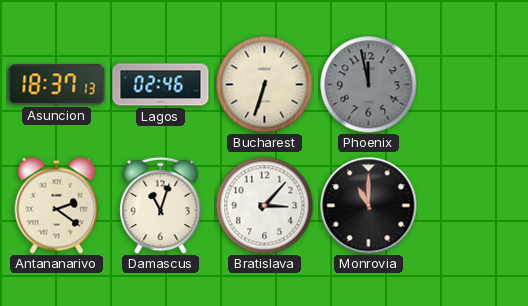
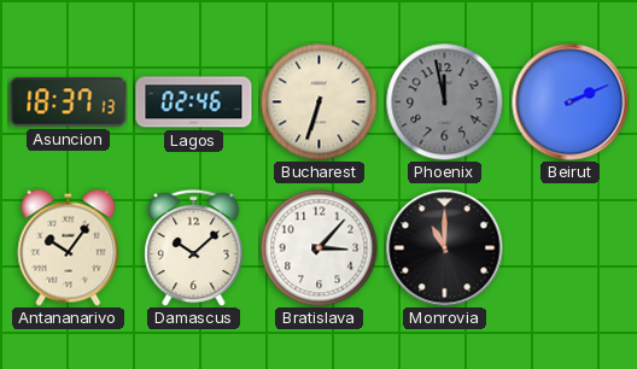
Beirut: none -> 2:11
Antananarivo: 2:21 -> 10:06
Damascus: 11:03 -> 10:08
